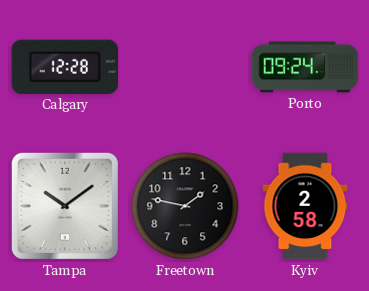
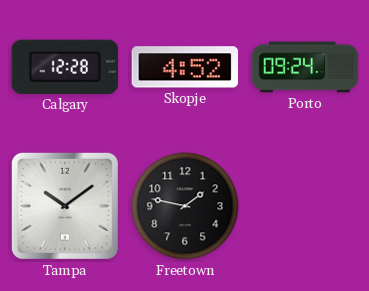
Skopje: none -> 4:52
Kyiv: 2:58 -> none
